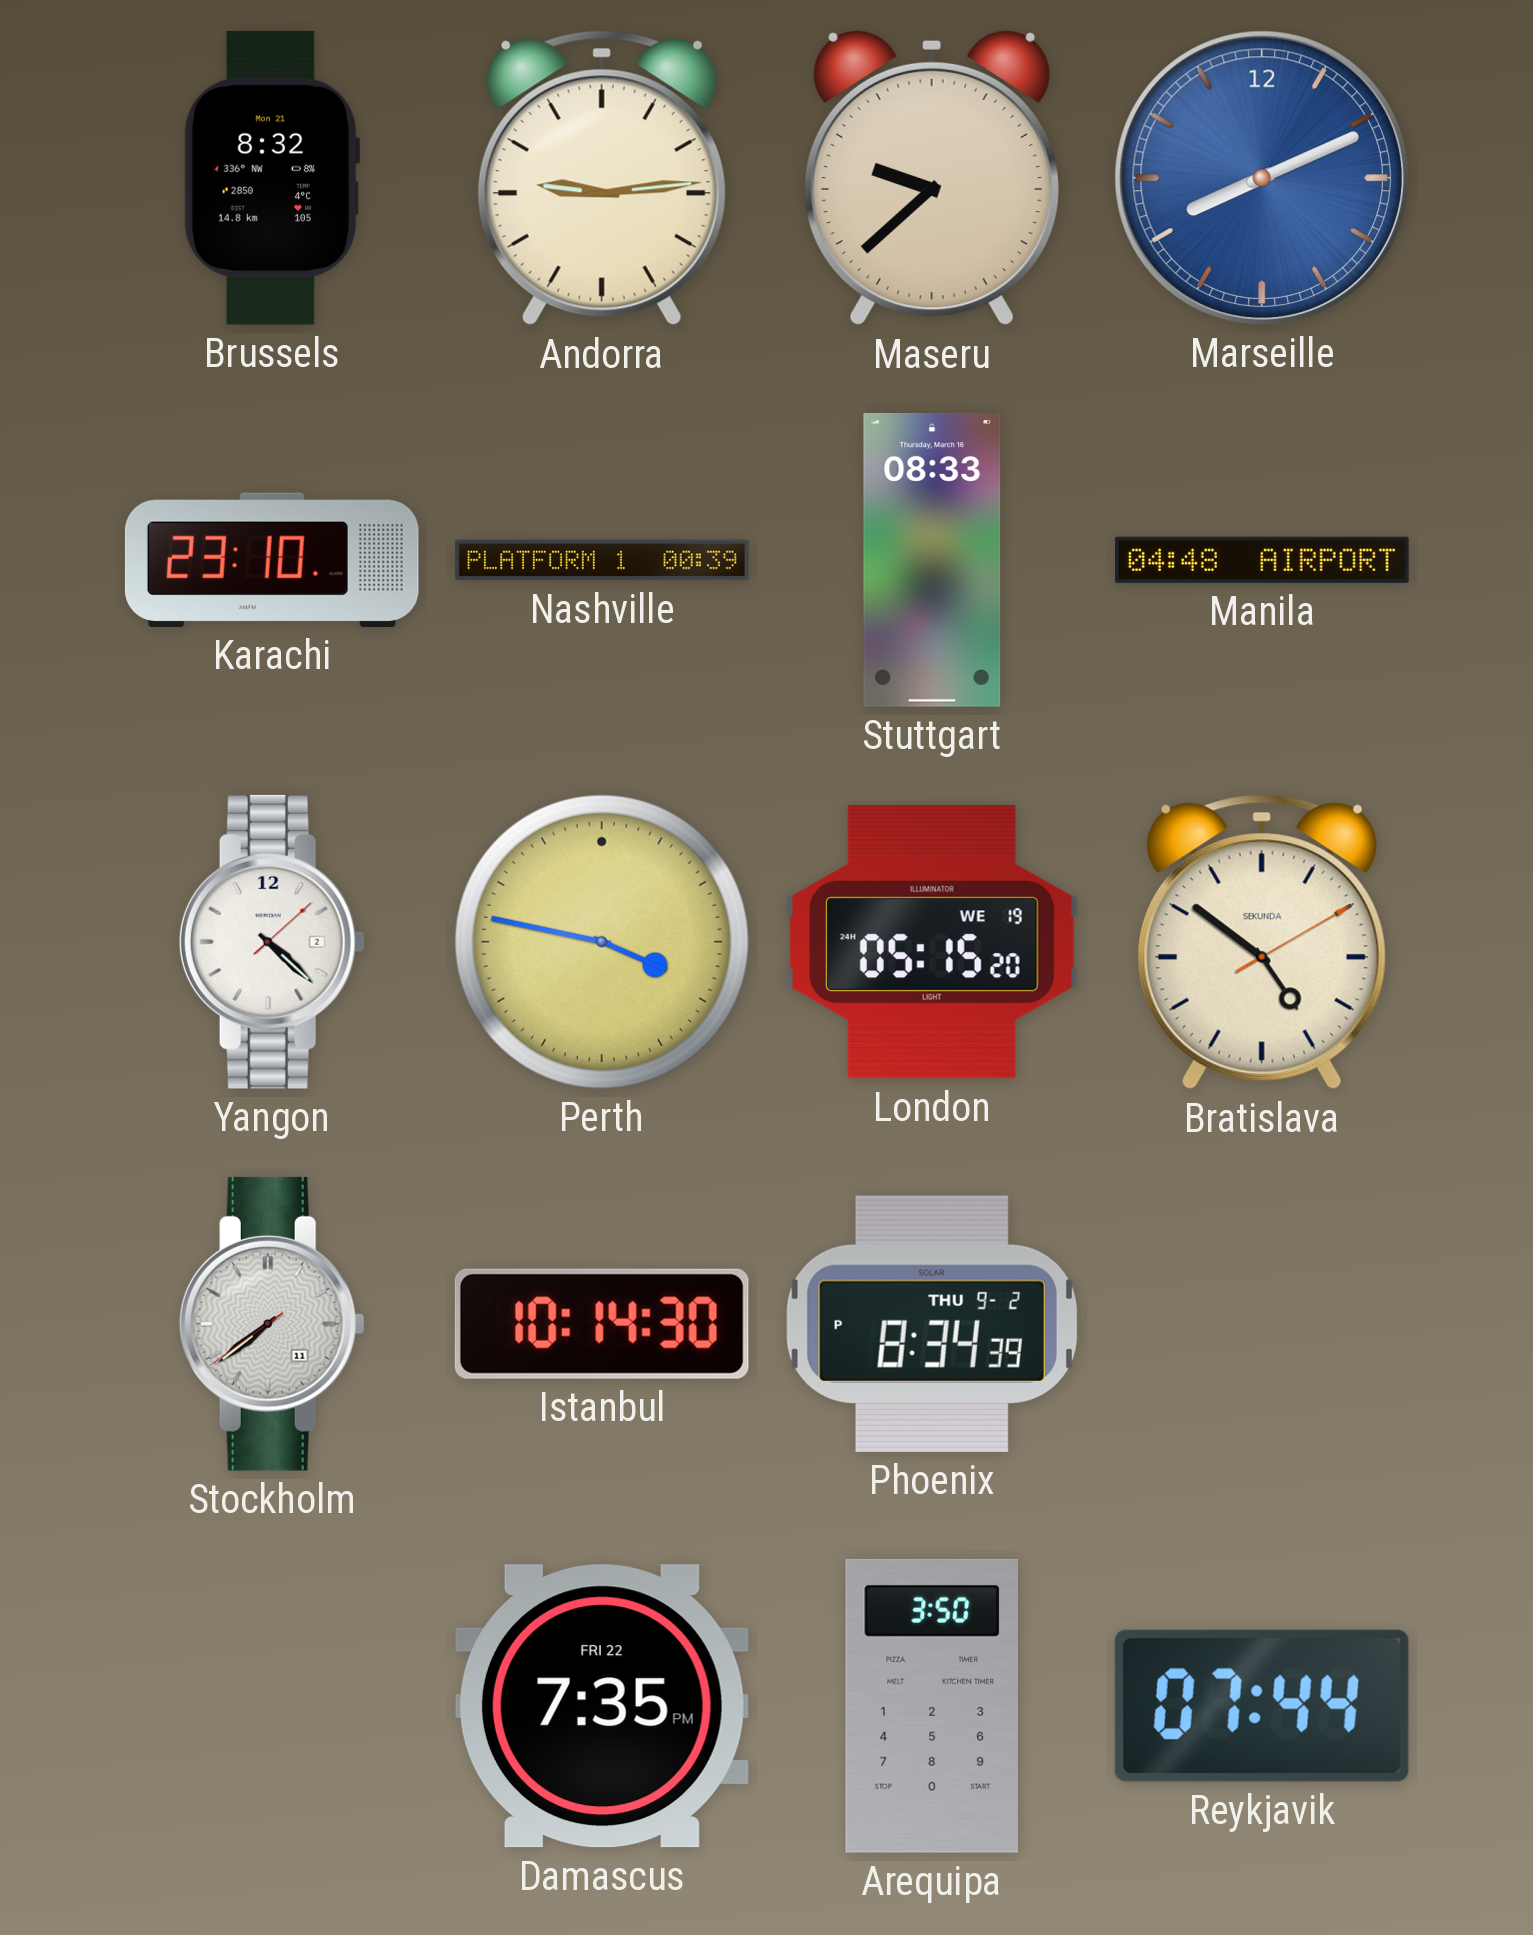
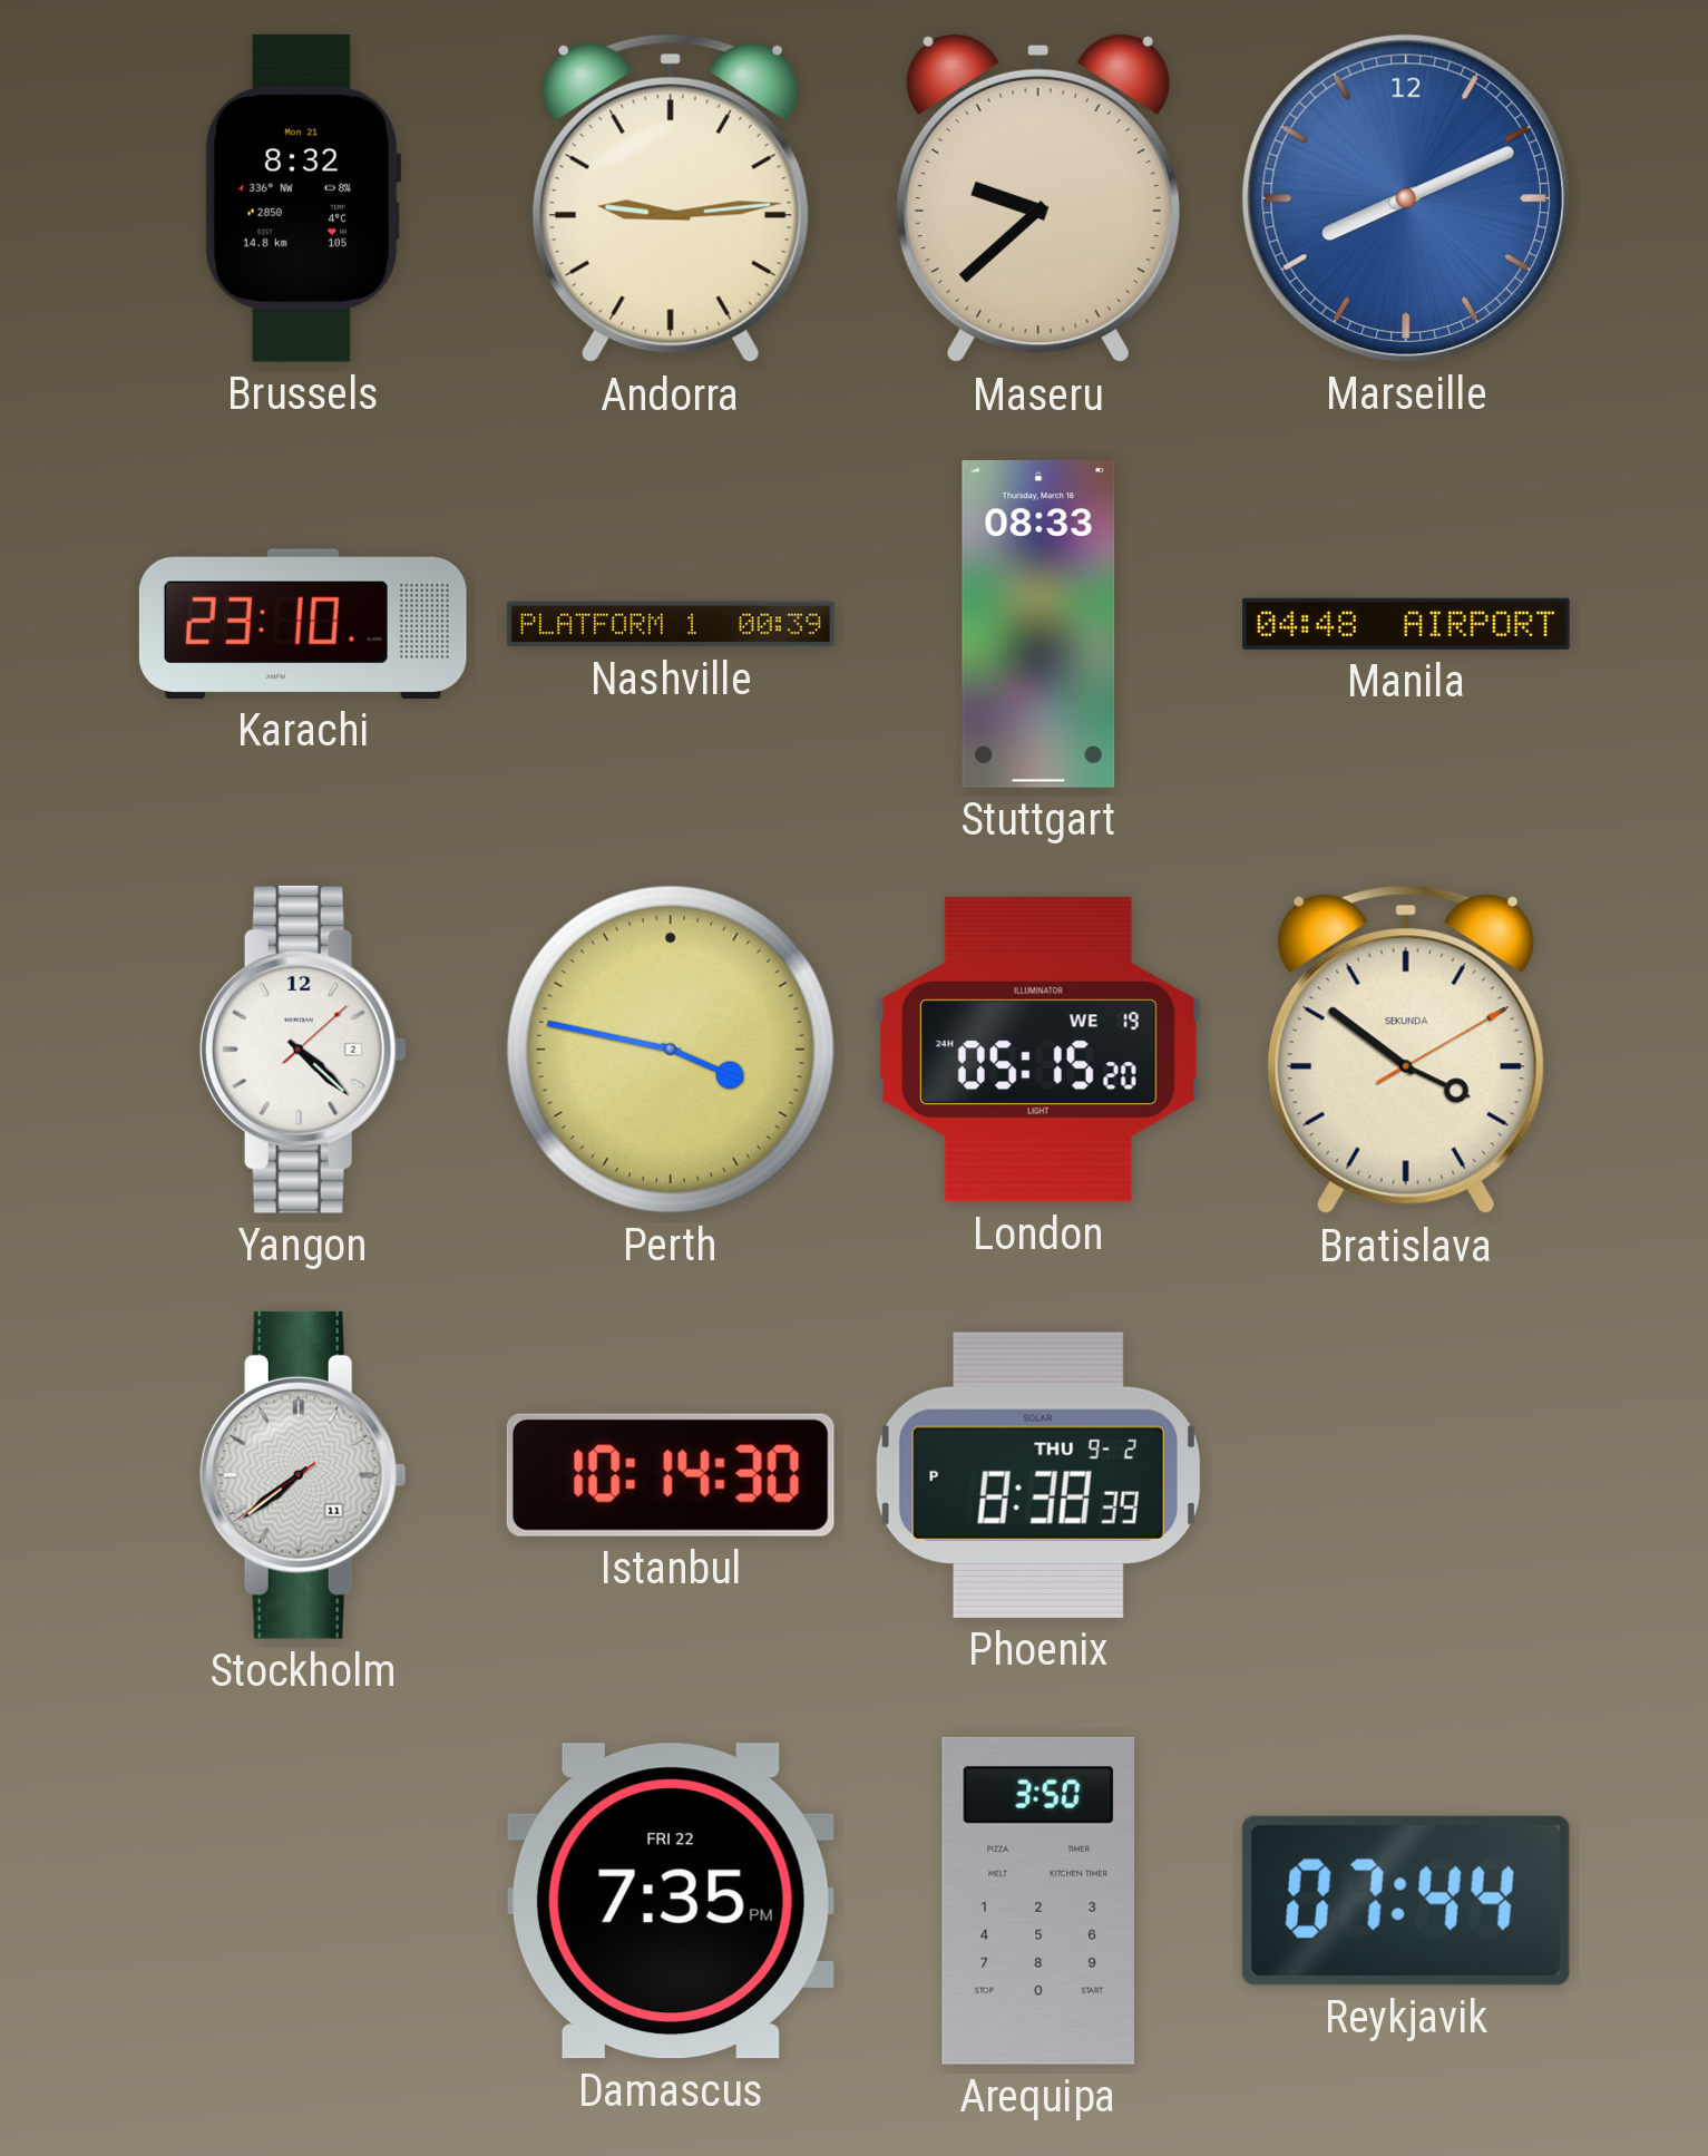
Bratislava: 4:51 -> 3:51
Phoenix: 8:34 -> 8:38
